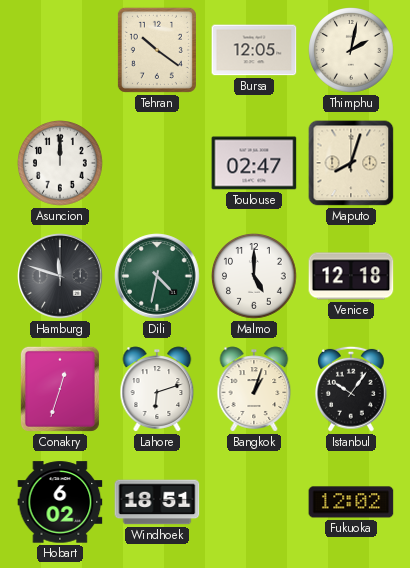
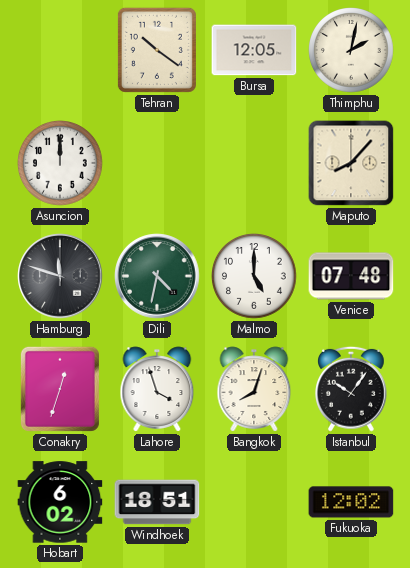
Toulouse: 02:47 -> none
Maputo: 8:03 -> 8:07
Venice: 12:18 -> 07:48
Lahore: 6:12 -> 3:57
Bangkok: 1:03 -> 8:03
